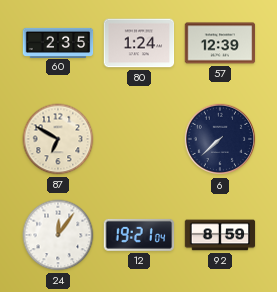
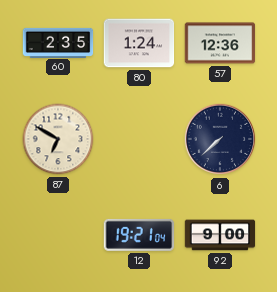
57: 12:39 -> 12:36
24: 12:06 -> none
92: 8:59 -> 9:00
